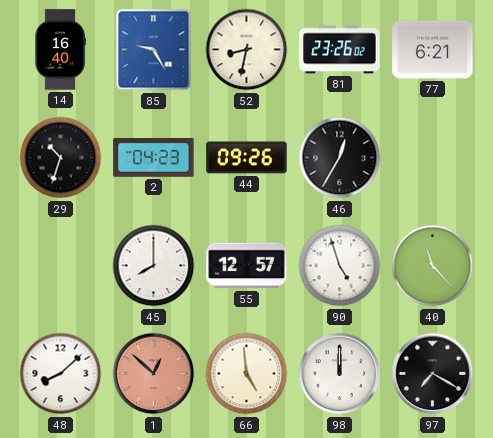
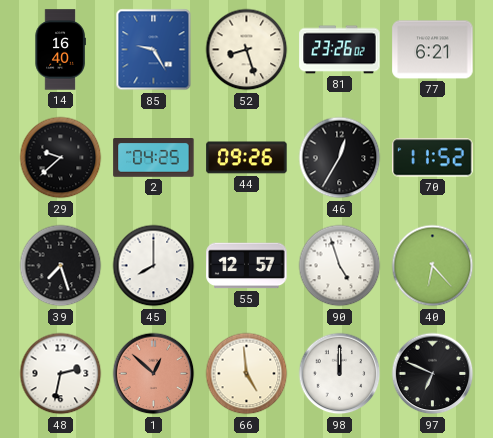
52: 8:32 -> 8:27
29: 10:33 -> 9:38
2: 04:23 -> 04:25
70: none -> 11:52
39: none -> 7:27
40: 11:23 -> 6:23
48: 8:08 -> 2:32
97: 7:20 -> 6:49
